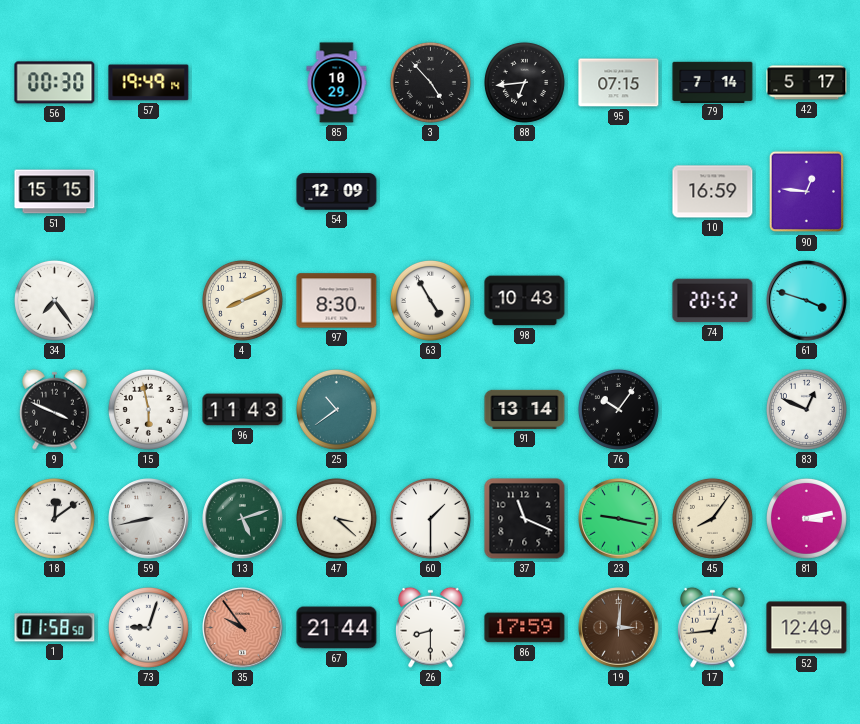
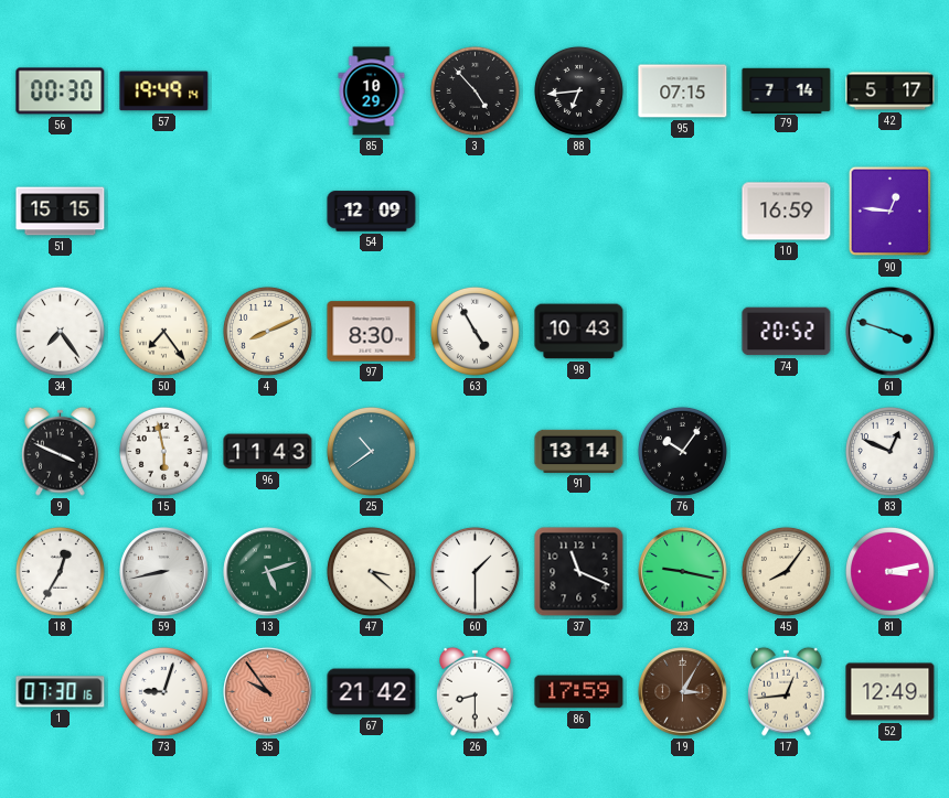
50: none -> 7:24
18: 12:09 -> 12:35
1: 01:58 -> 07:30
67: 21:44 -> 21:42
19: 3:01 -> 3:05
